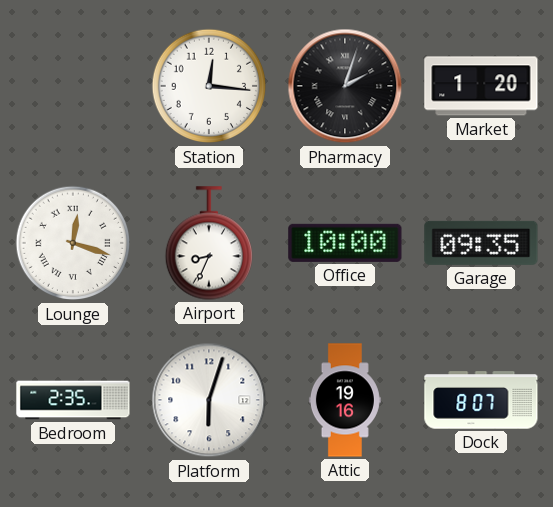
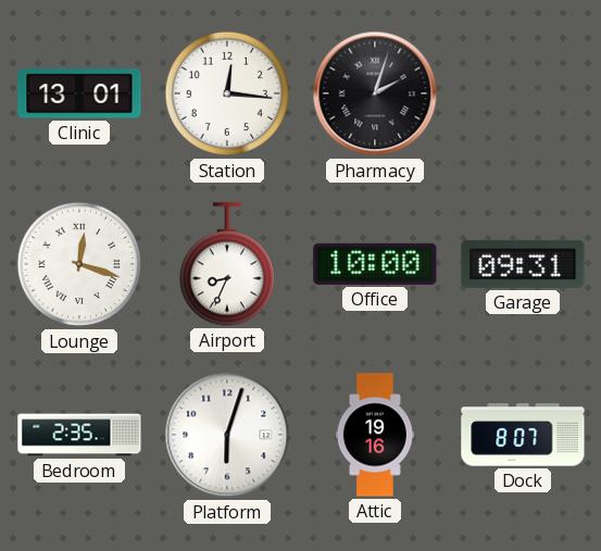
Clinic: none -> 13:01
Market: 1:20 -> none
Garage: 09:35 -> 09:31
